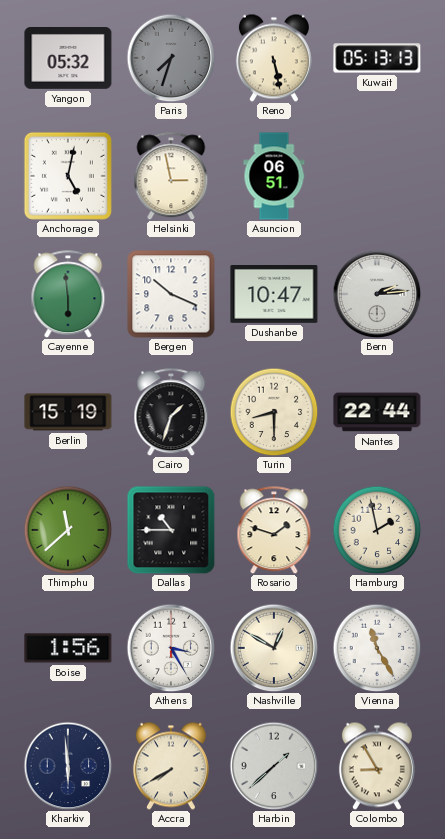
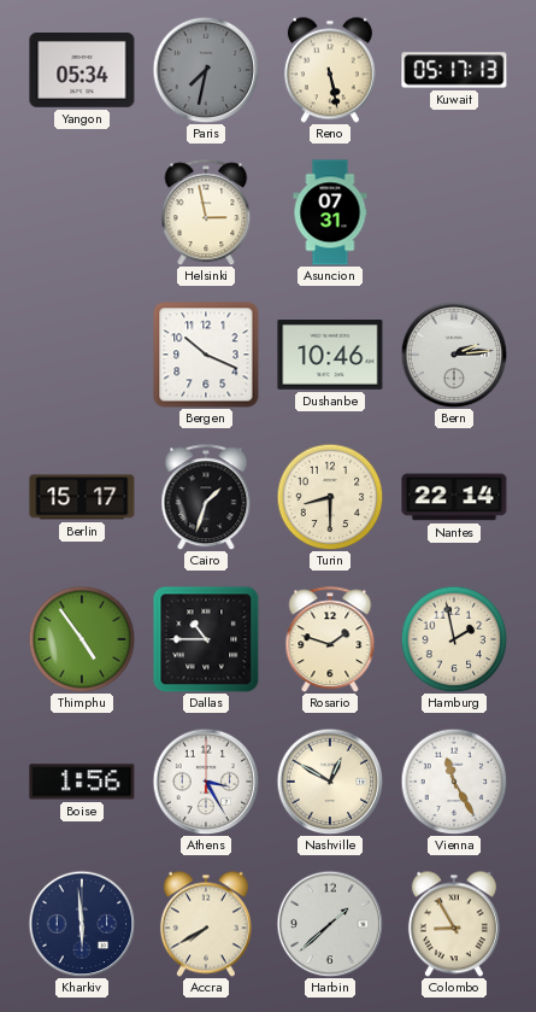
Yangon: 05:32 -> 05:34
Paris: 7:33 -> 7:32
Kuwait: 05:13 -> 05:17
Anchorage: 5:02 -> none
Asuncion: 06:51 -> 07:31
Cayenne: 5:59 -> none
Dushanbe: 10:47 -> 10:46
Berlin: 15:19 -> 15:17
Nantes: 22:44 -> 22:14
Thimphu: 11:38 -> 4:54
